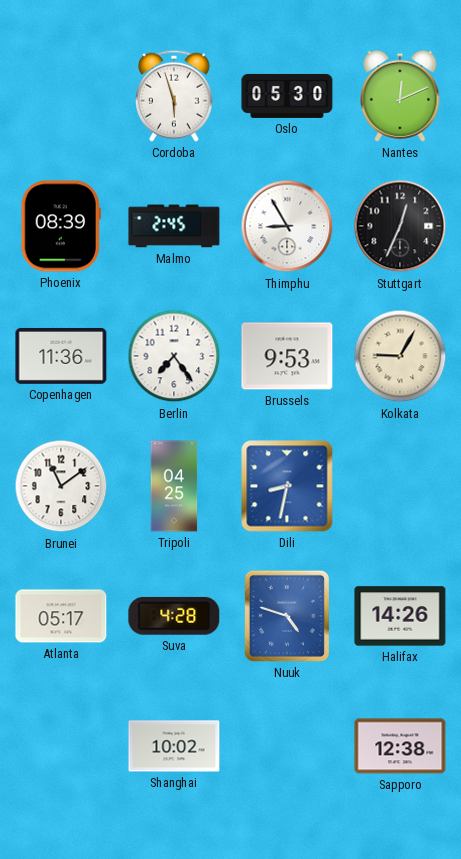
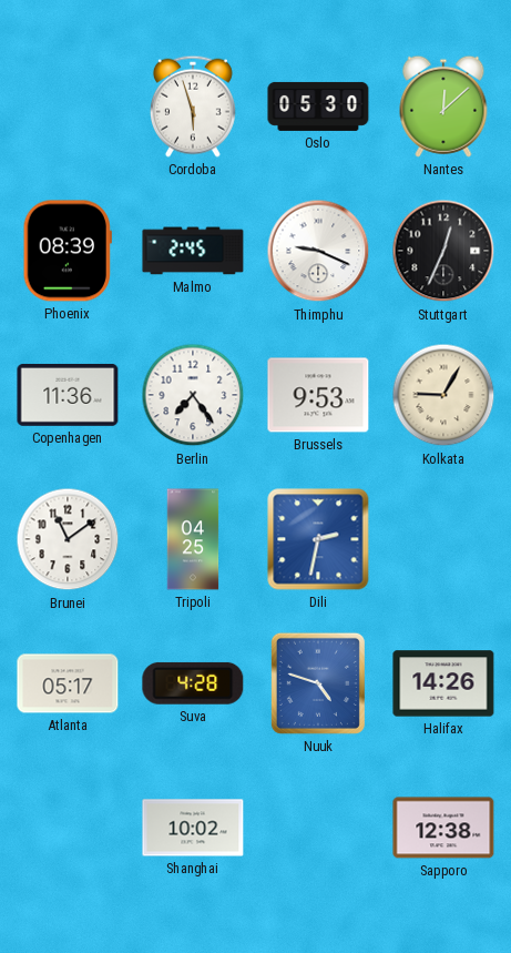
Nantes: 12:11 -> 12:08
Thimphu: 8:55 -> 9:19
Dili: 8:32 -> 2:32
